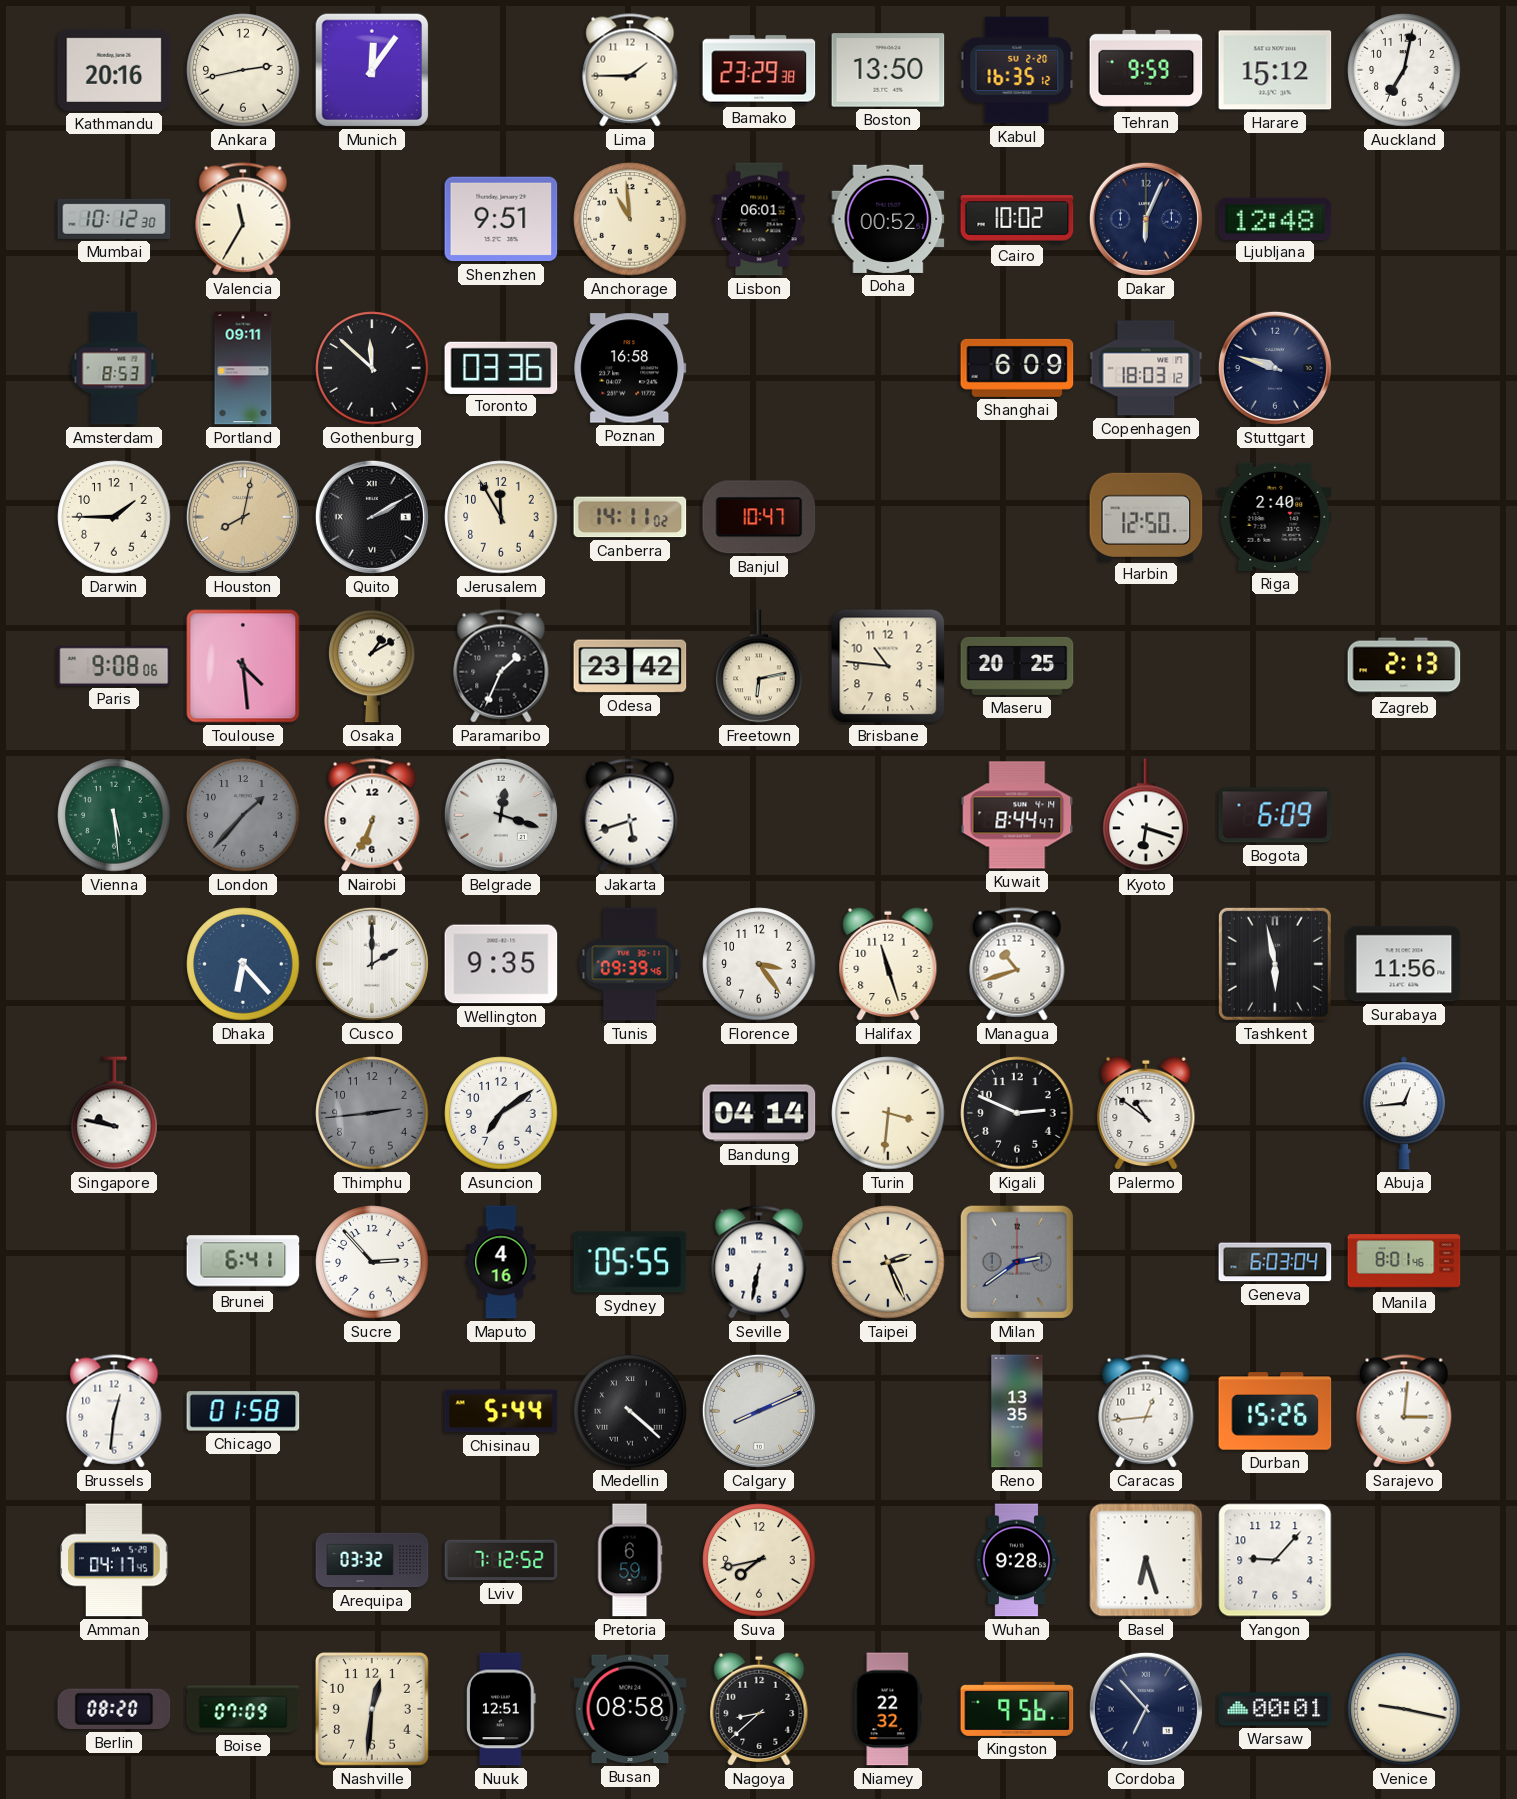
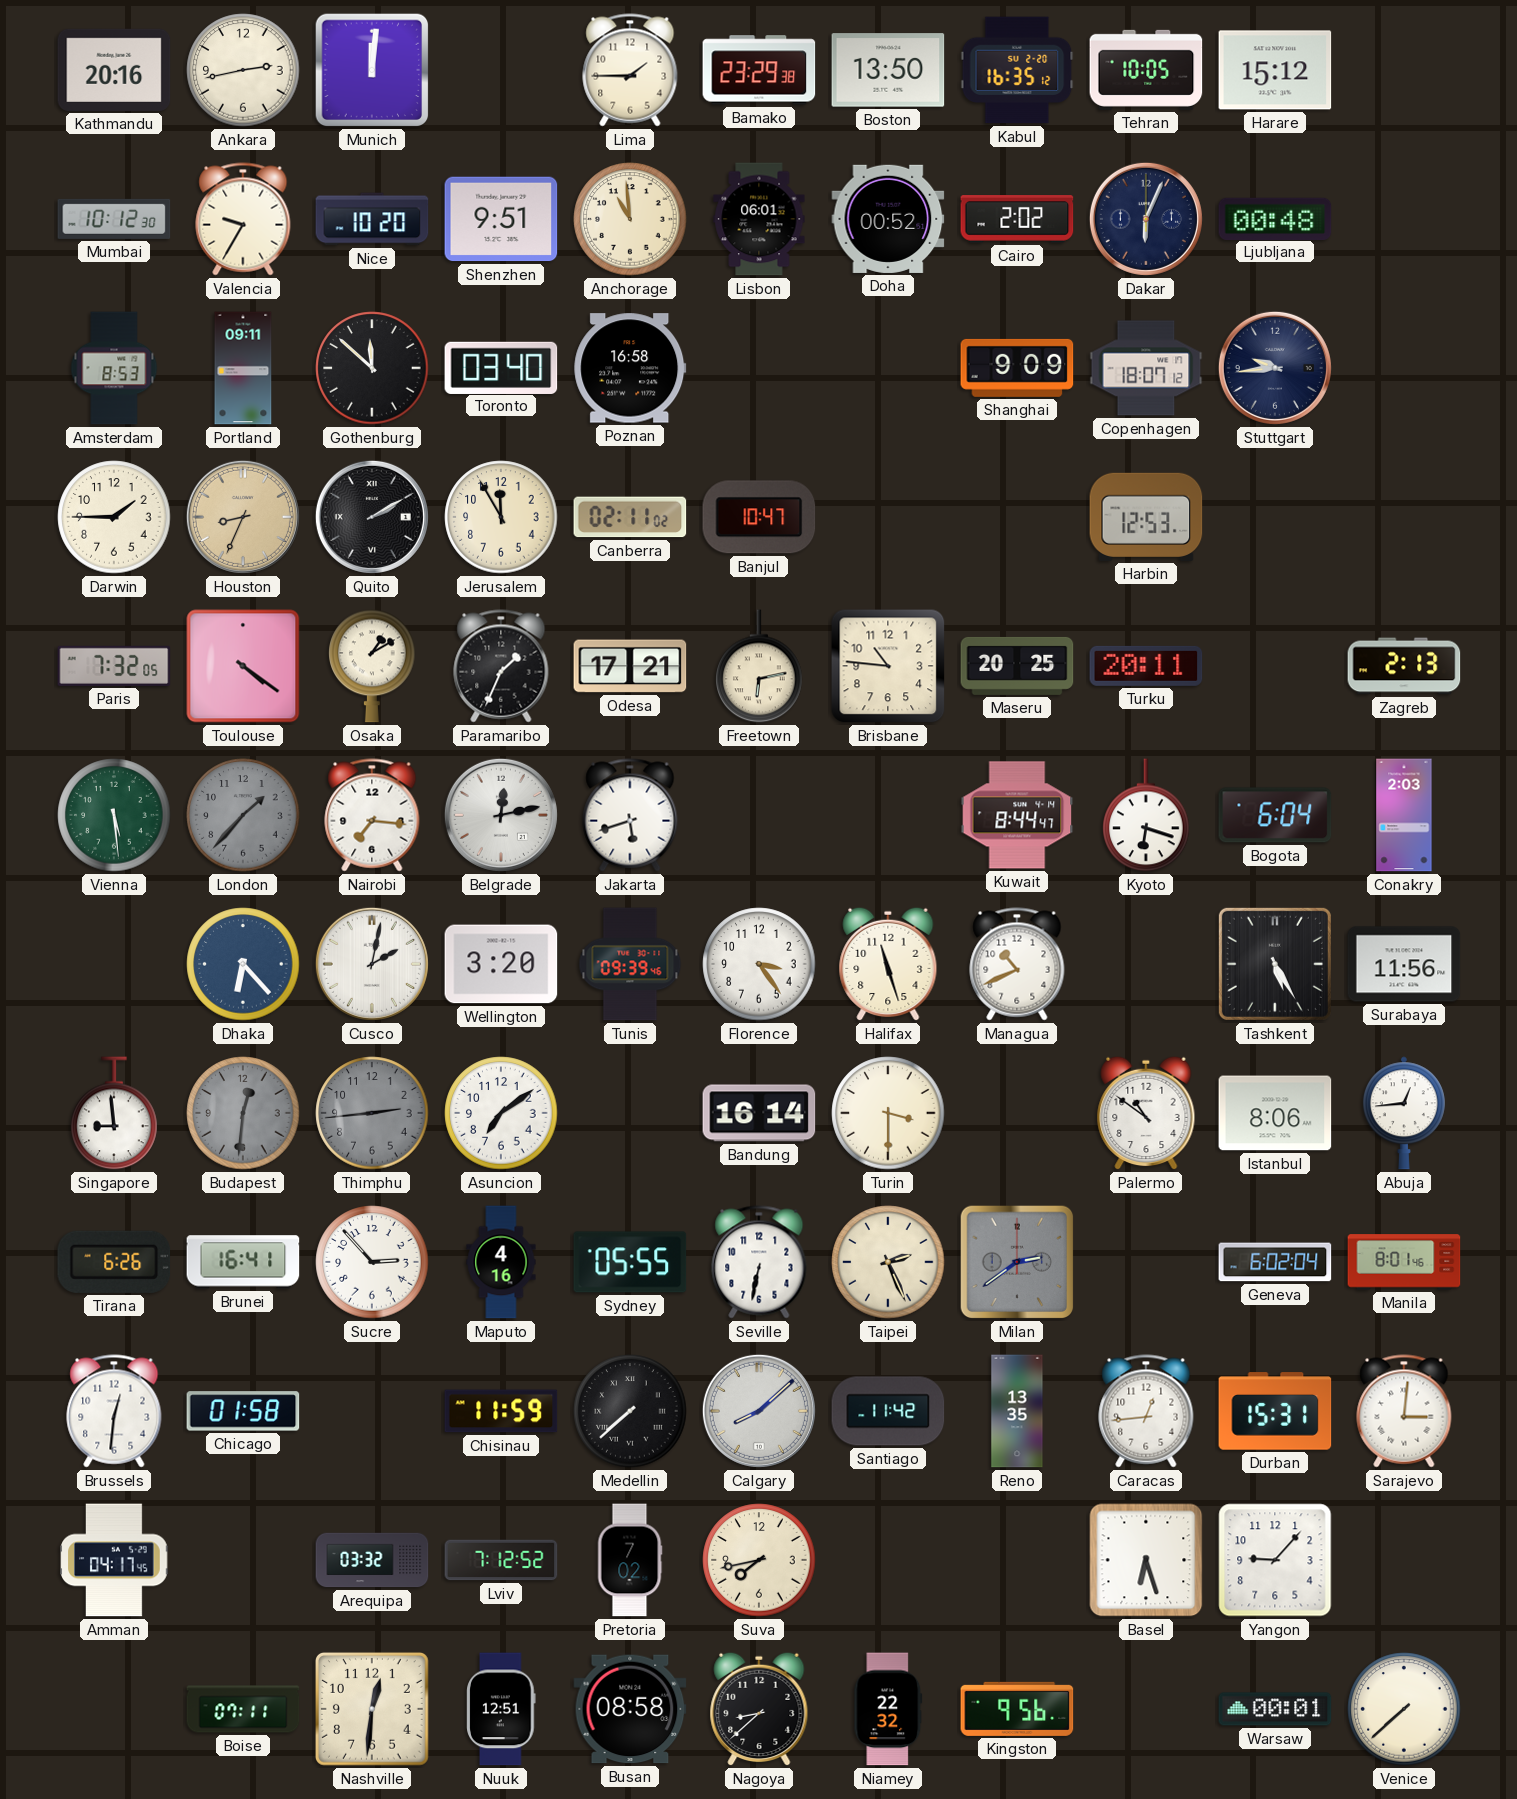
Munich: 12:06 -> 12:01
Tehran: 9:59 -> 10:05
Auckland: 7:02 -> none
Valencia: 11:35 -> 9:35
Nice: none -> 10:20
Cairo: 10:02 -> 2:02
Ljubljana: 12:48 -> 00:48
Toronto: 03:36 -> 03:40
Shanghai: 6:09 -> 9:09
Copenhagen: 18:03 -> 18:07
Stuttgart: 9:48 -> 9:44
Houston: 8:02 -> 8:34
Canberra: 14:11 -> 02:11
Harbin: 12:50 -> 12:53
Riga: 2:40 -> none
Paris: 9:08 -> 7:32
Toulouse: 4:29 -> 4:21
Odesa: 23:42 -> 17:21
Turku: none -> 20:11
Nairobi: 6:34 -> 7:16
Belgrade: 12:18 -> 12:13
Bogota: 6:09 -> 6:04
Conakry: none -> 2:03
Cusco: 2:00 -> 2:02
Wellington: 9:35 -> 3:20
Managua: 10:42 -> 10:41
Tashkent: 5:58 -> 5:25
Singapore: 9:47 -> 8:59
Budapest: none -> 12:31
Bandung: 04:14 -> 16:14
Turin: 3:31 -> 3:30
Kigali: 2:49 -> none
Istanbul: none -> 8:06
Tirana: none -> 6:26
Brunei: 6:41 -> 16:41
Geneva: 6:03 -> 6:02
Chisinau: 5:44 -> 11:59
Medellin: 4:22 -> 7:38
Calgary: 8:11 -> 8:08
Santiago: none -> 11:42
Durban: 15:26 -> 15:31
Pretoria: 6:59 -> 7:02
Wuhan: 9:28 -> none
Berlin: 08:20 -> none
Boise: 07:09 -> 07:11
Cordoba: 6:53 -> none
Venice: 9:17 -> 7:38
